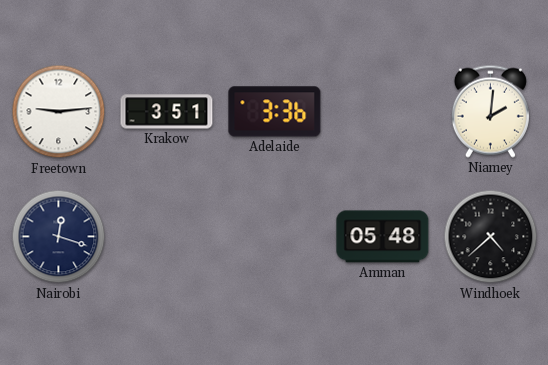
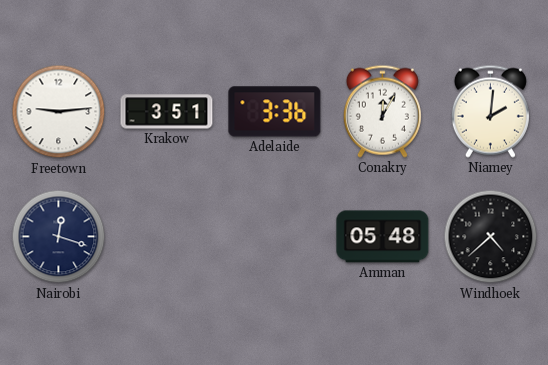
Conakry: none -> 12:05
